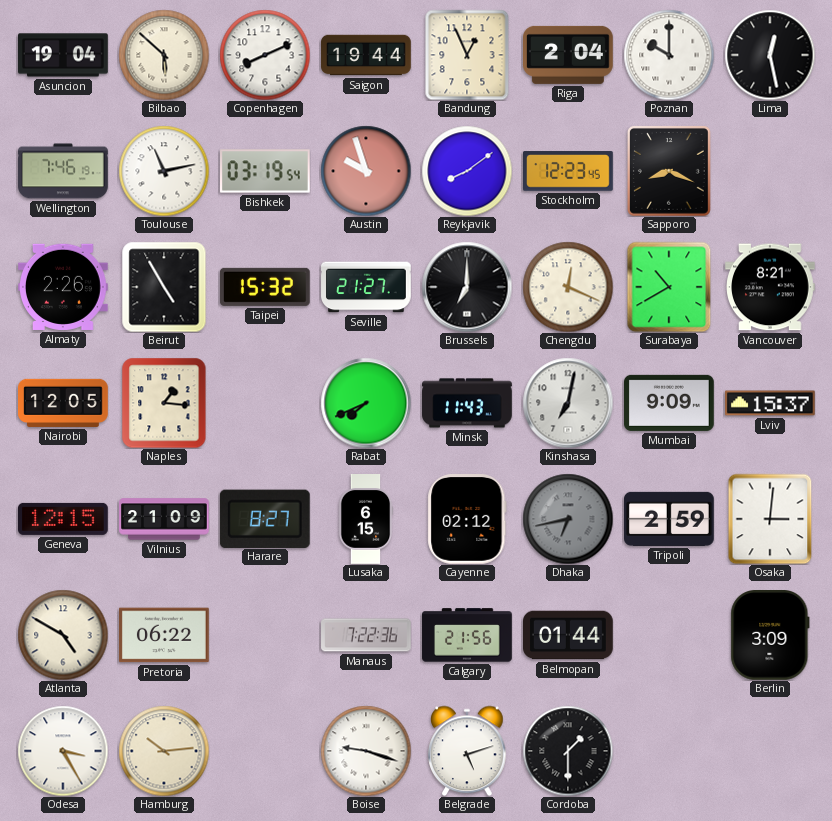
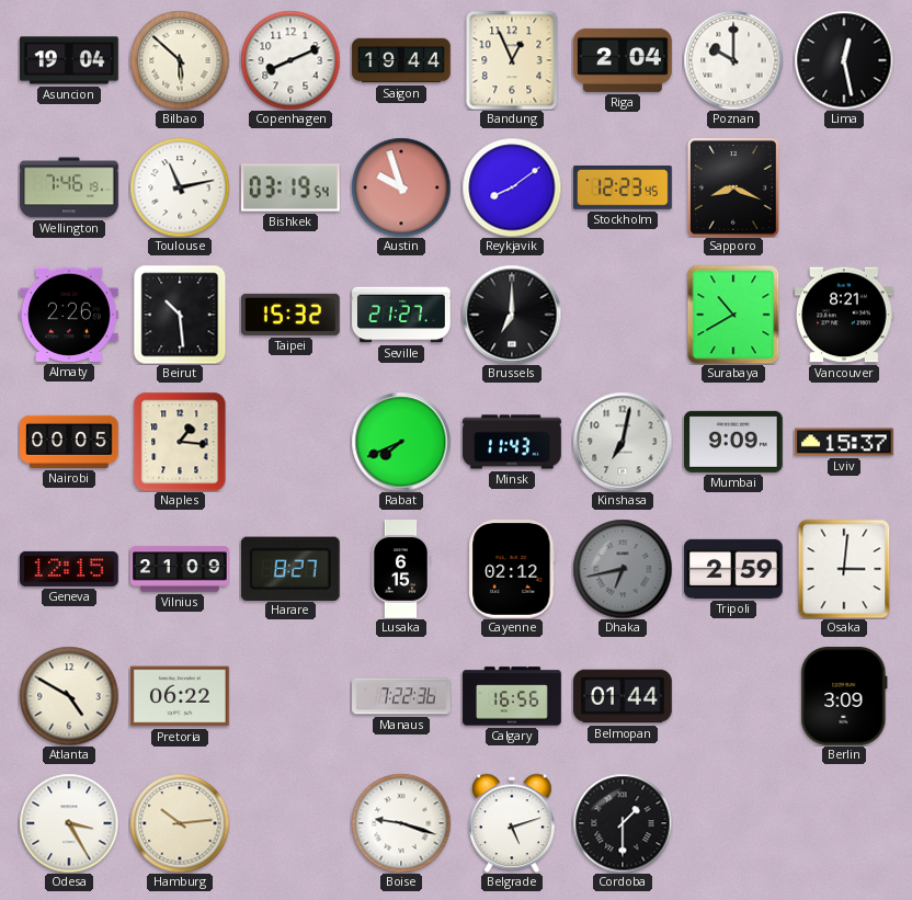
Beirut: 4:55 -> 10:29
Chengdu: 12:19 -> none
Nairobi: 12:05 -> 00:05
Calgary: 21:56 -> 16:56
